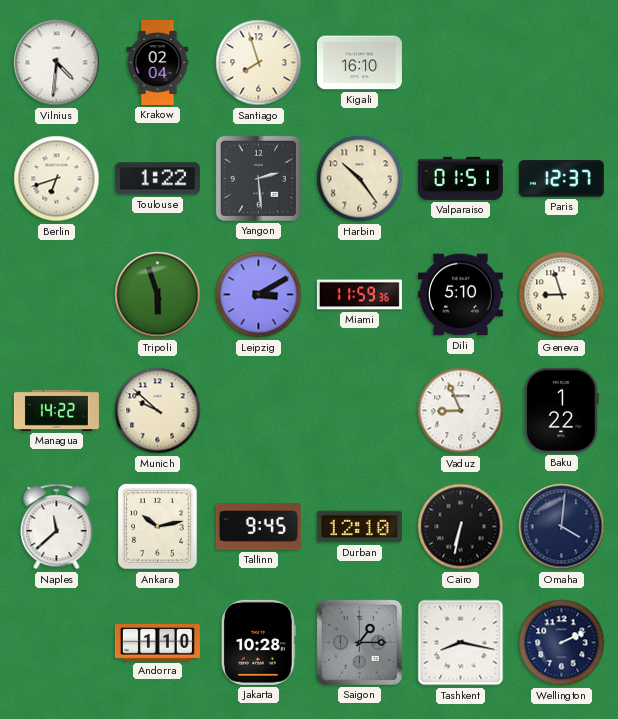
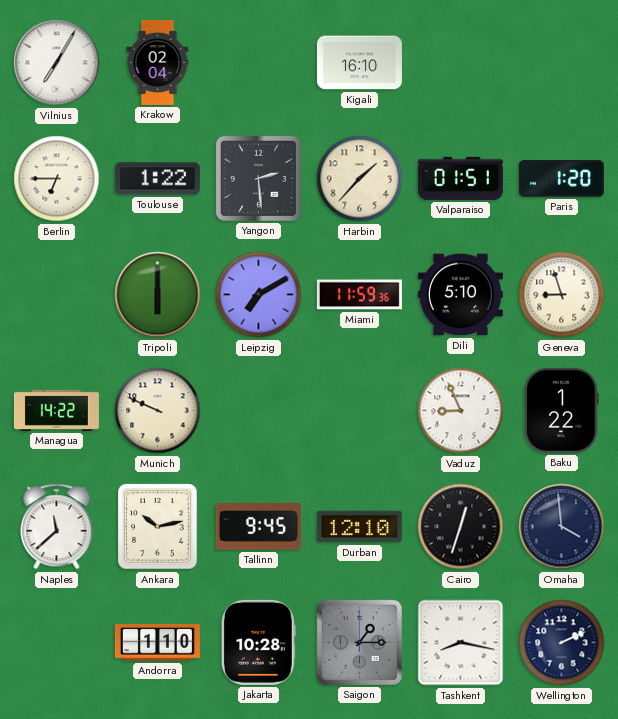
Vilnius: 4:31 -> 7:05
Santiago: 7:57 -> none
Berlin: 6:42 -> 6:45
Harbin: 10:24 -> 1:37
Paris: 12:37 -> 1:20
Tripoli: 5:57 -> 6:00
Leipzig: 3:10 -> 7:10
Munich: 9:52 -> 9:49
Cairo: 6:32 -> 12:33
Omaha: 4:01 -> 3:59
